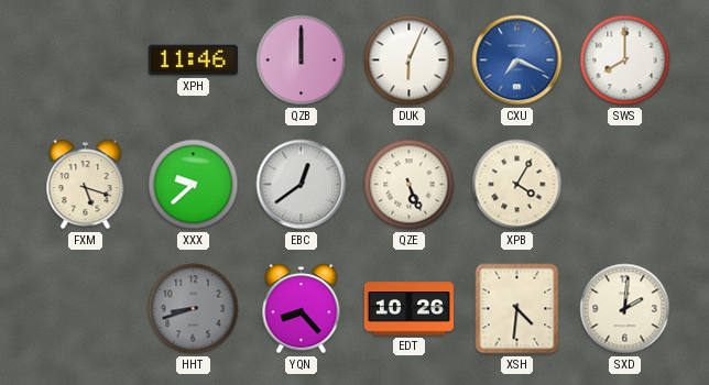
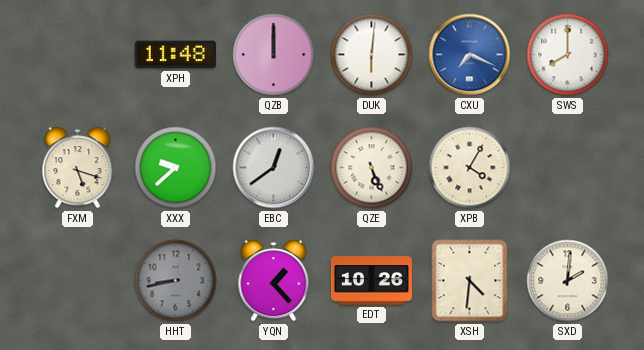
XPH: 11:46 -> 11:48
DUK: 6:04 -> 6:01
HHT: 8:42 -> 8:43
YQN: 8:23 -> 1:23
